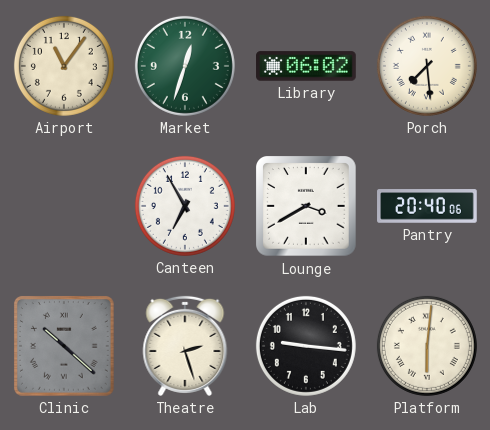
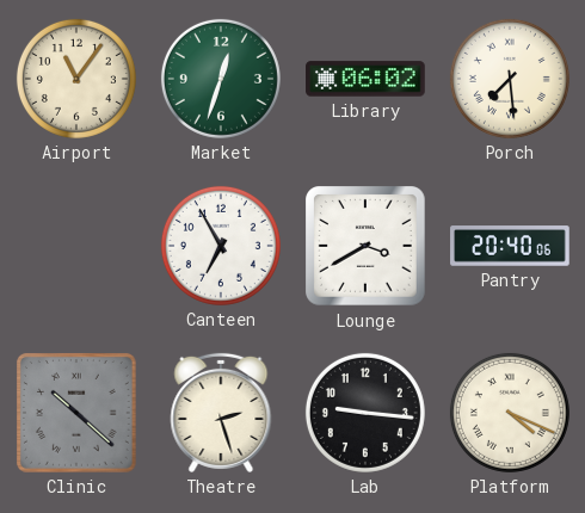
Platform: 6:01 -> 4:19
